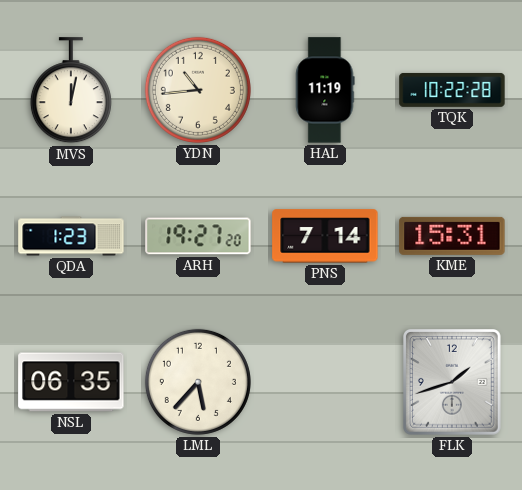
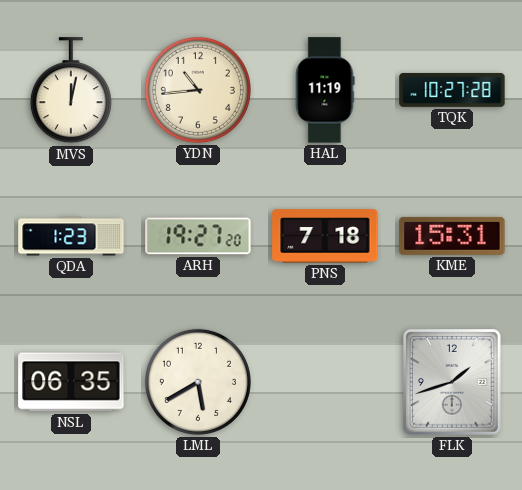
TQK: 10:22 -> 10:27
PNS: 7:14 -> 7:18
LML: 5:37 -> 5:40
